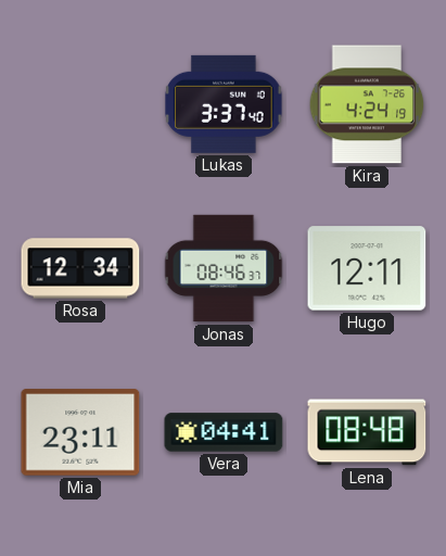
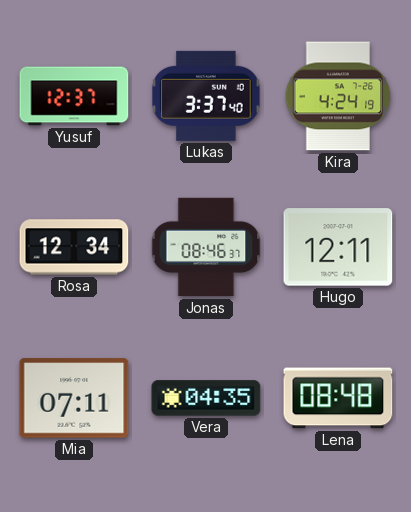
Yusuf: none -> 12:37
Mia: 23:11 -> 07:11
Vera: 04:41 -> 04:35
